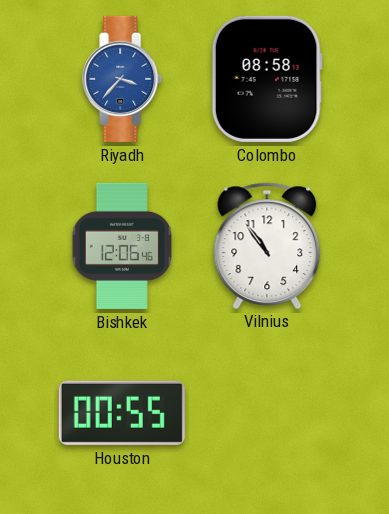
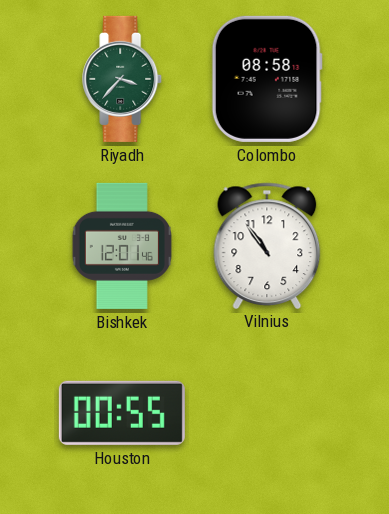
Riyadh dial: blue -> green
Bishkek: 12:06 -> 12:01
